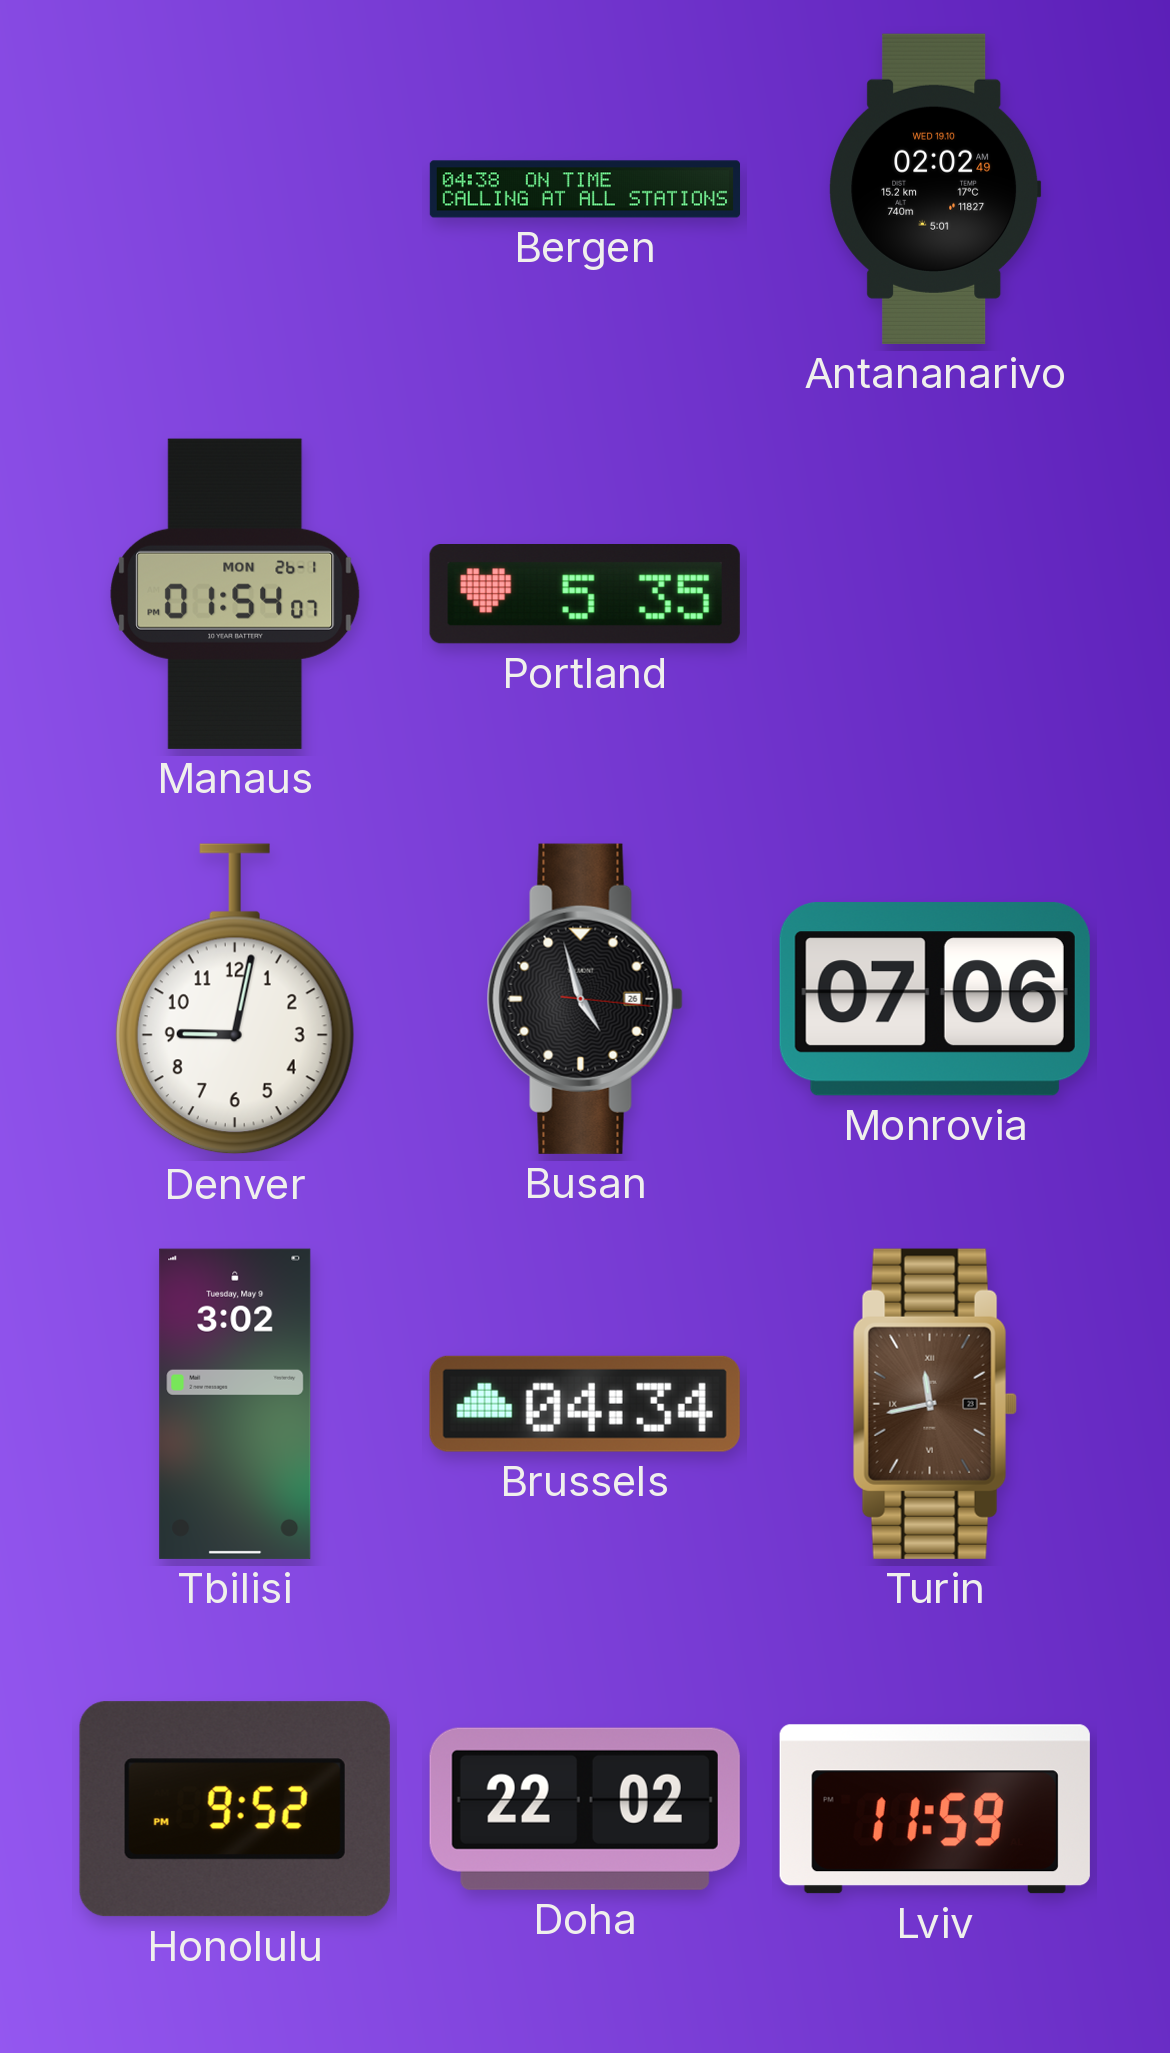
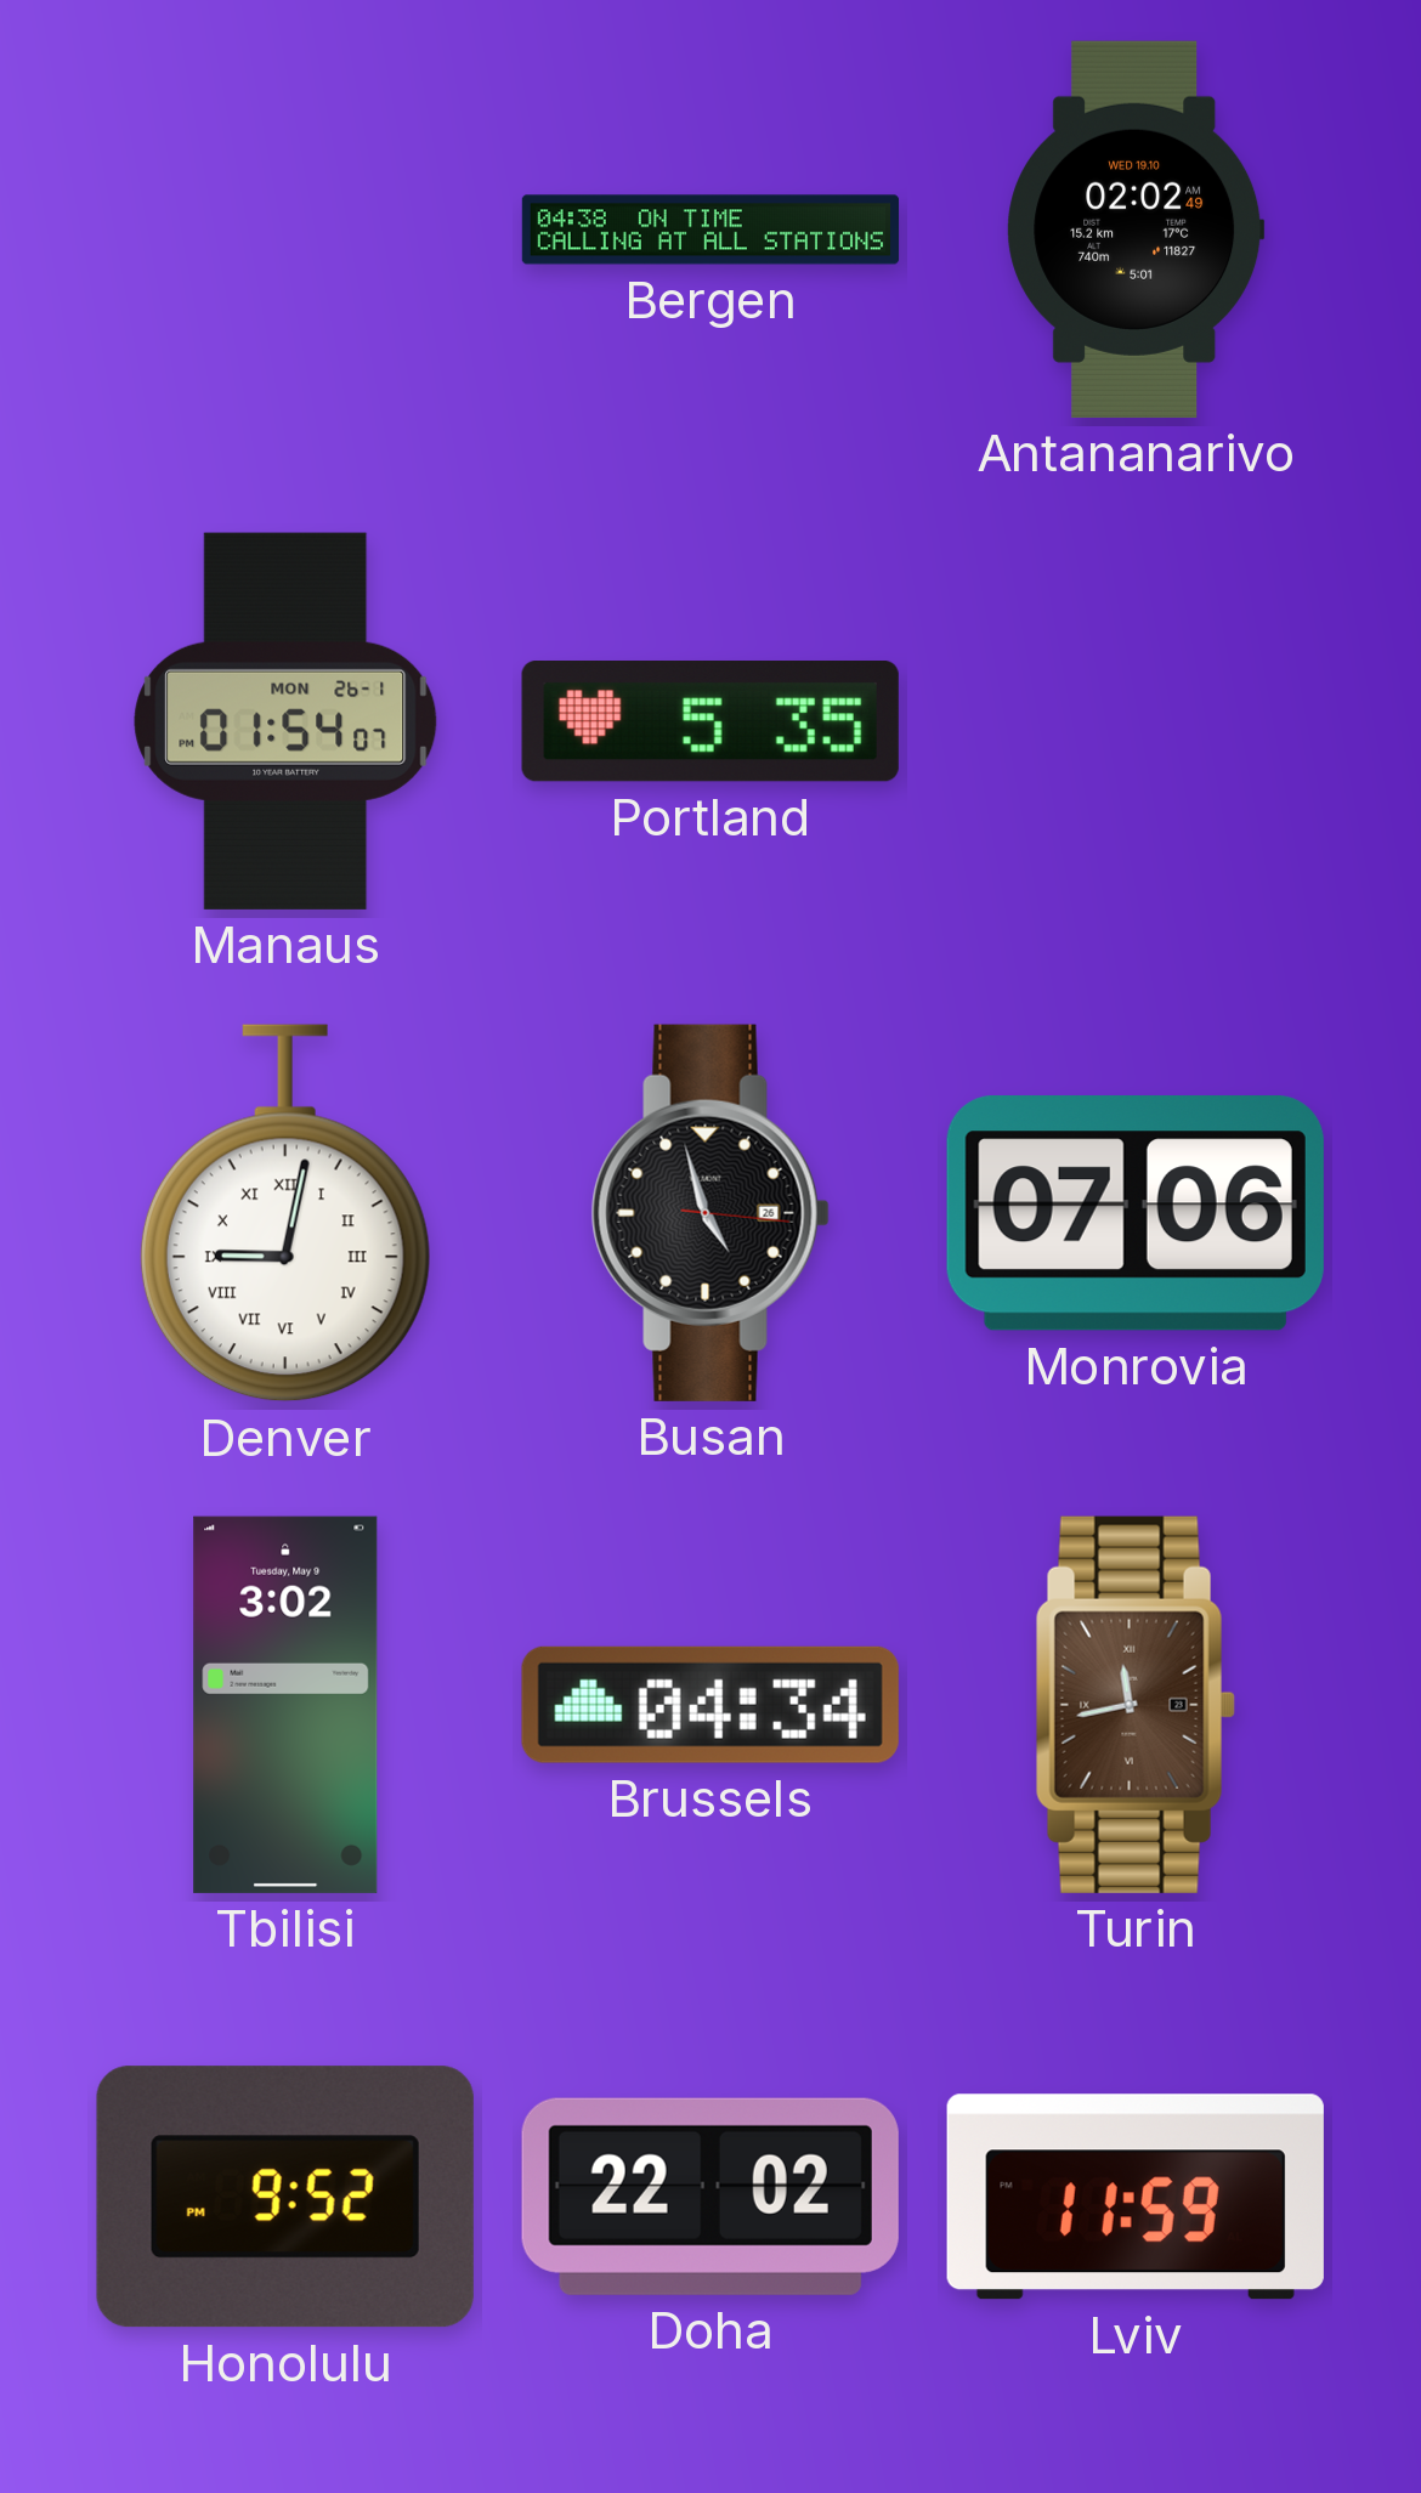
Denver numerals: Arabic -> Roman
